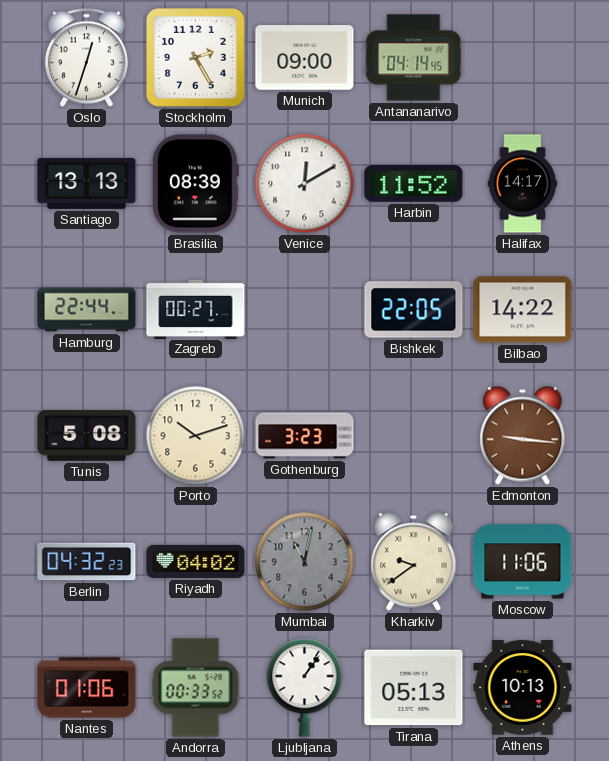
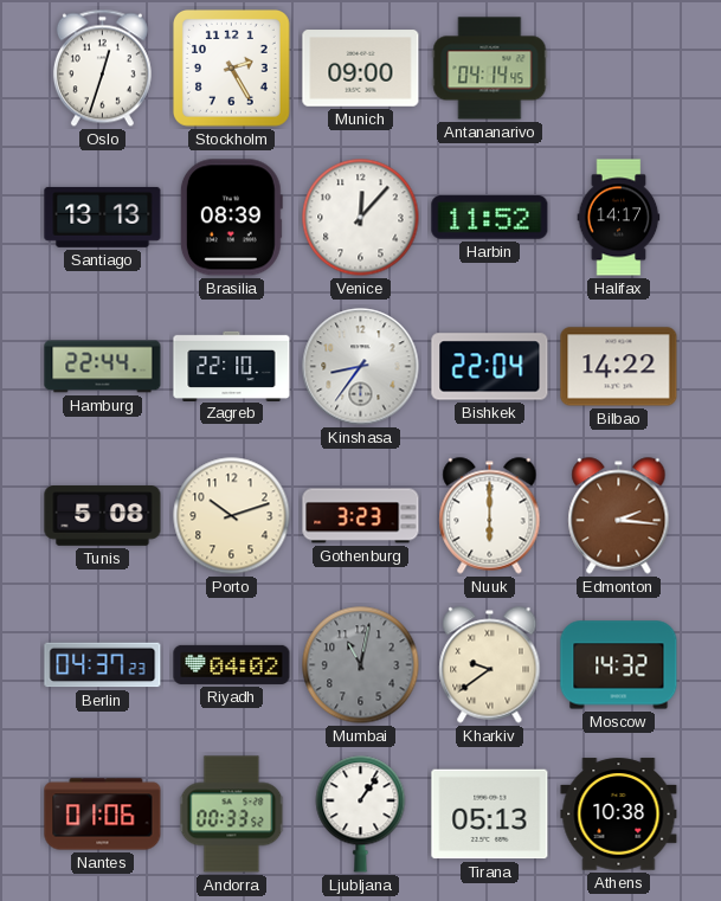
Venice: 12:10 -> 12:07
Zagreb: 00:27 -> 22:10
Kinshasa: none -> 8:36
Bishkek: 22:05 -> 22:04
Nuuk: none -> 6:00
Edmonton: 9:16 -> 2:16
Berlin: 04:32 -> 04:37
Moscow: 11:06 -> 14:32
Athens: 10:13 -> 10:38
